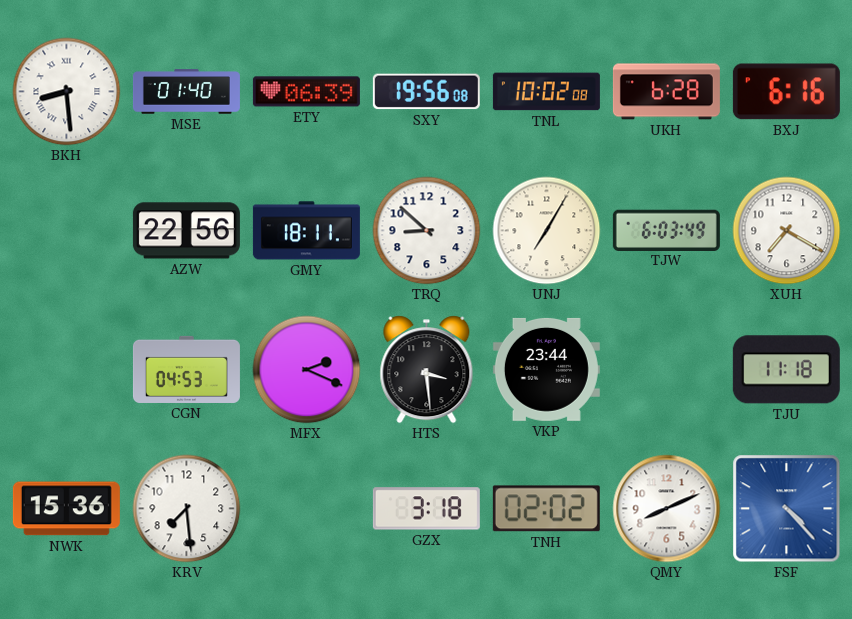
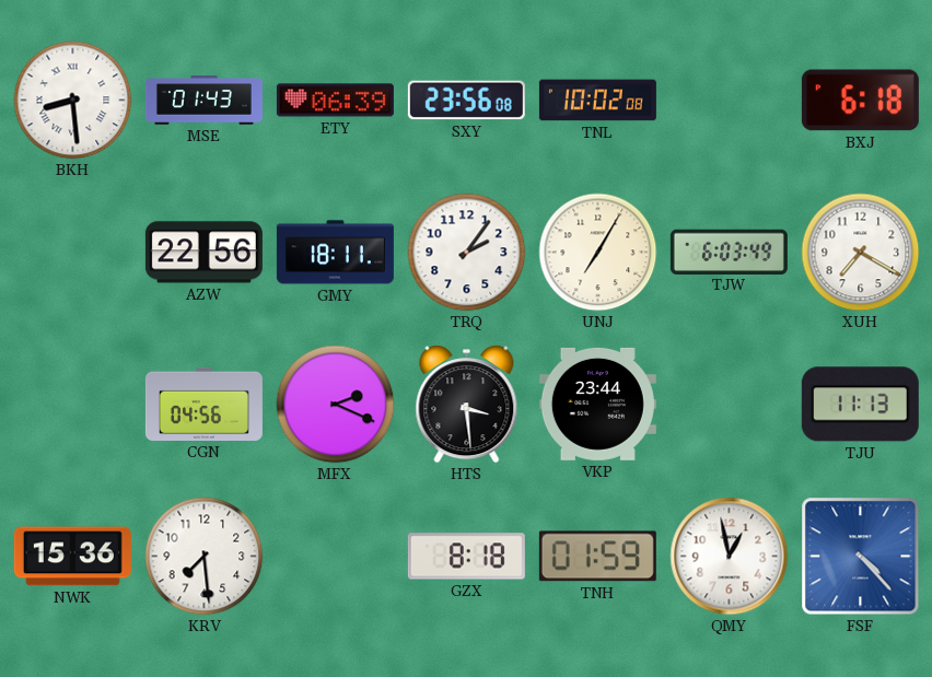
MSE: 01:40 -> 01:43
SXY: 19:56 -> 23:56
UKH: 6:28 -> none
BXJ: 6:16 -> 6:18
TRQ: 8:52 -> 2:06
CGN: 04:53 -> 04:56
TJU: 11:18 -> 11:13
GZX: 3:18 -> 8:18
TNH: 02:02 -> 01:59
QMY: 8:11 -> 12:58
